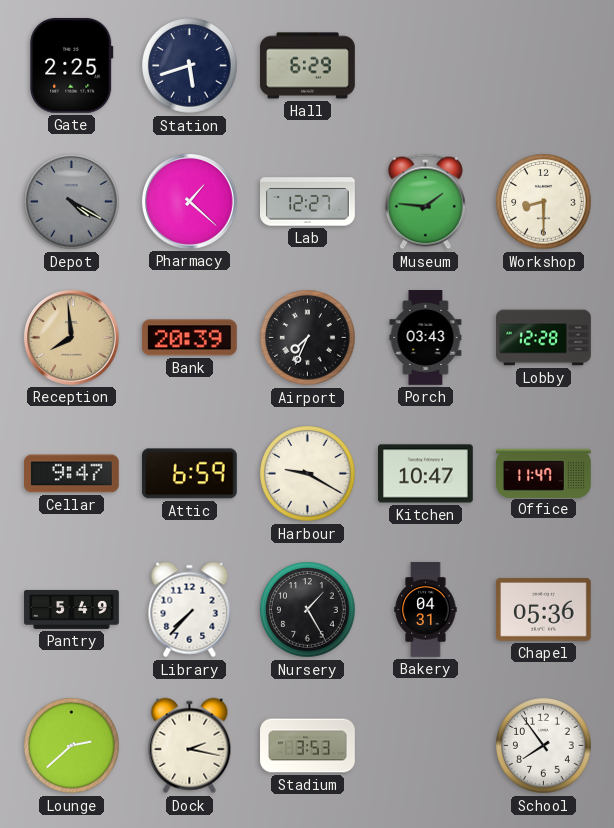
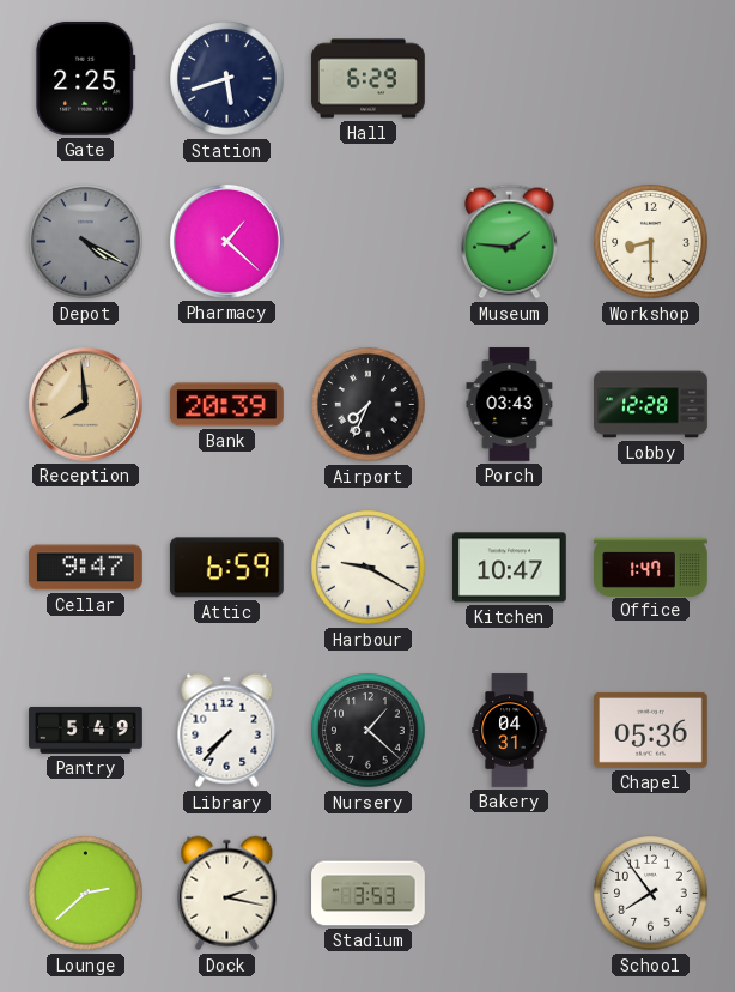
Lab: 12:27 -> none
Office: 11:47 -> 1:47
Nursery: 1:25 -> 1:22
